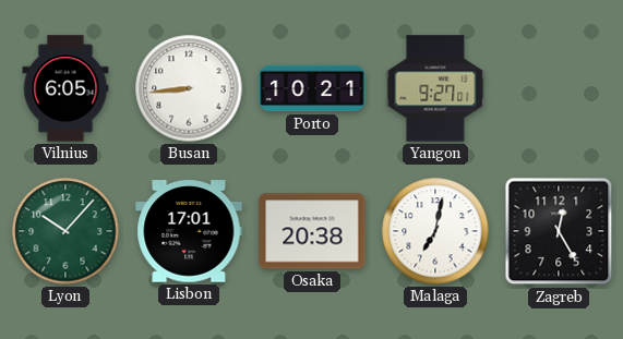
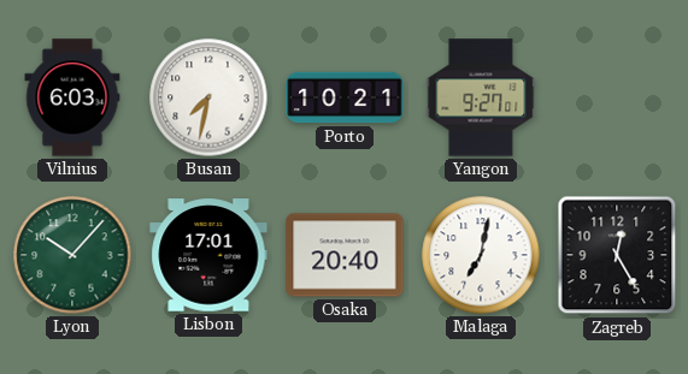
Vilnius: 6:05 -> 6:03
Busan: 8:44 -> 7:32
Osaka: 20:38 -> 20:40
